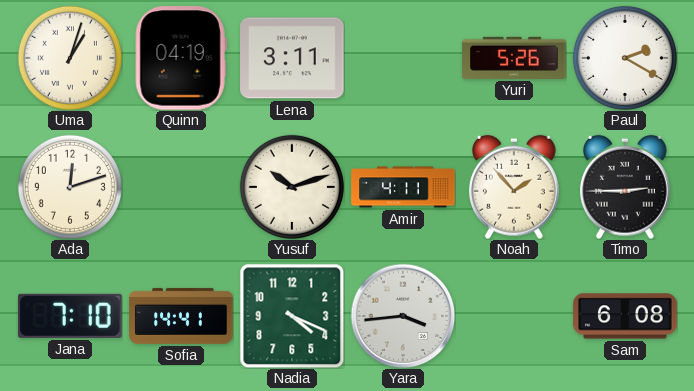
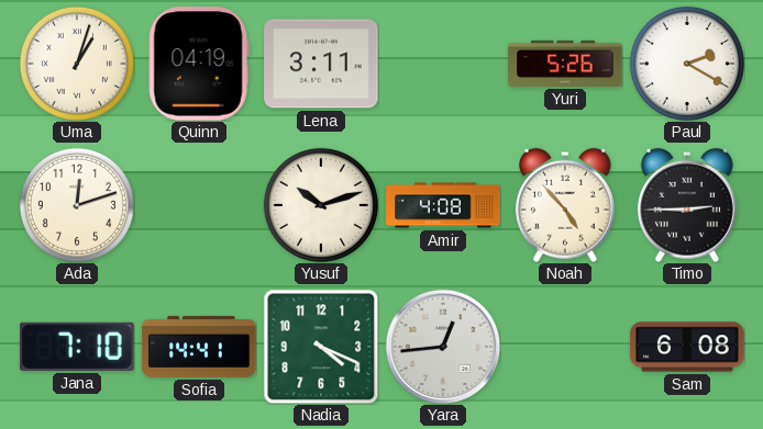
Amir: 4:11 -> 4:08
Noah: 1:53 -> 4:53
Yara: 3:44 -> 12:44
